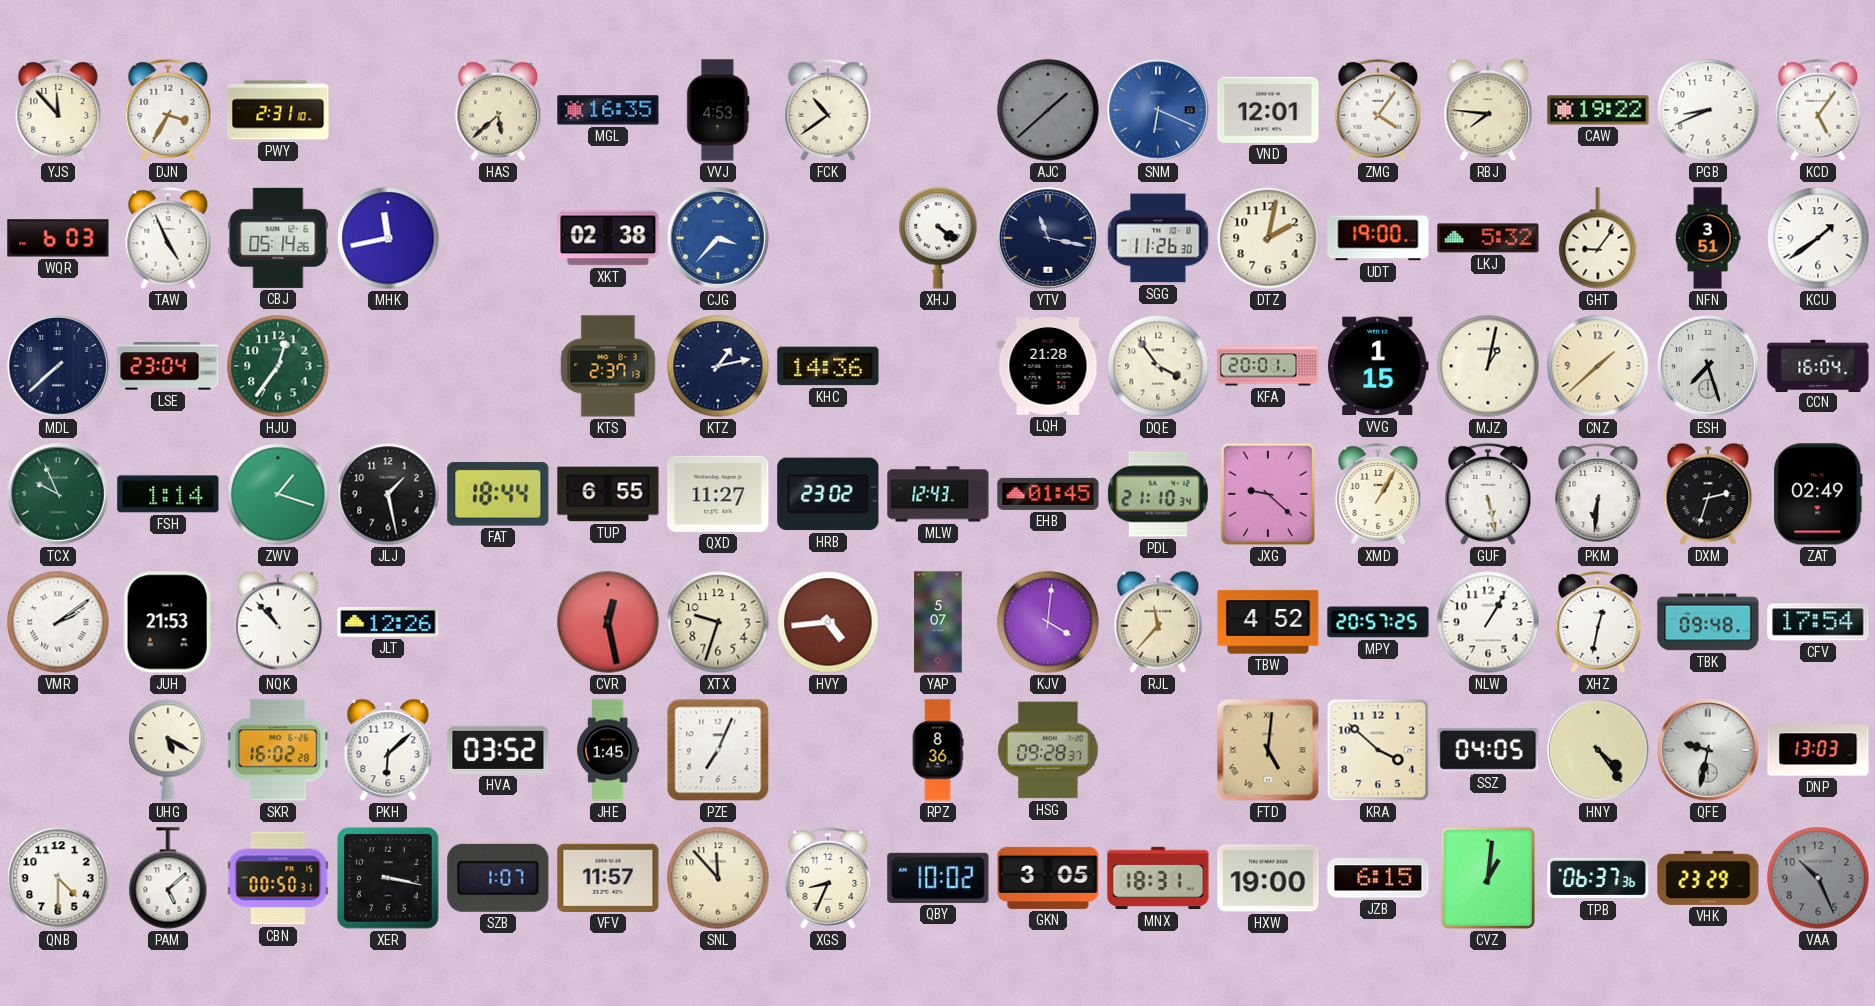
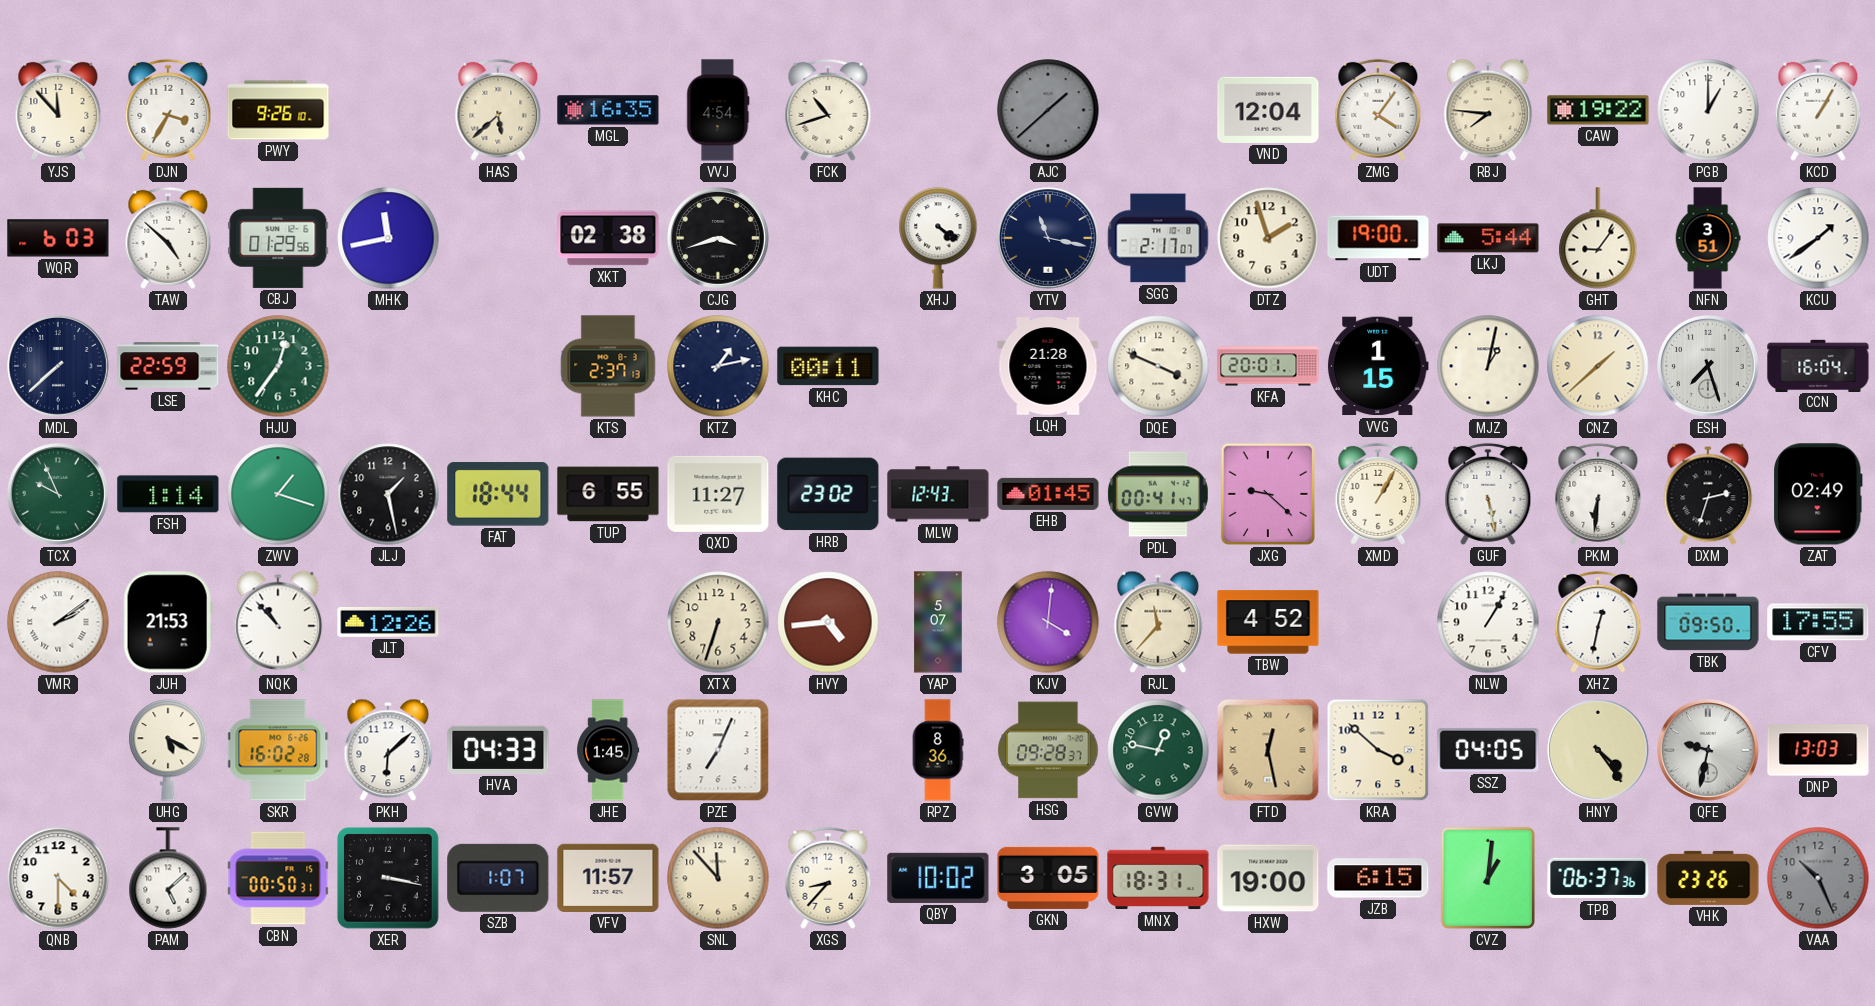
PWY: 2:31 -> 9:26
VVJ: 4:53 -> 4:54
FCK: 10:39 -> 10:42
SNM: 6:19 -> none
VND: 12:01 -> 12:04
PGB: 8:41 -> 1:00
KCD: 5:06 -> 1:05
TAW: 4:56 -> 4:52
CBJ: 05:14 -> 01:29
CJG: 3:37 -> 3:42
CJG dial: blue -> black
SGG: 11:26 -> 2:17
DTZ: 2:02 -> 1:57
LKJ: 5:32 -> 5:44
LSE: 23:04 -> 22:59
KHC: 14:36 -> 00:11
DQE: 3:54 -> 3:49
PDL: 21:10 -> 00:41
CVR: 12:28 -> none
XTX: 9:33 -> 6:33
MPY: 20:57 -> none
TBK: 09:48 -> 09:50
CFV: 17:54 -> 17:55
HVA: 03:52 -> 04:33
GVW: none -> 12:47
FTD: 5:01 -> 12:28
XGS: 8:34 -> 8:37
VHK: 23:29 -> 23:26
